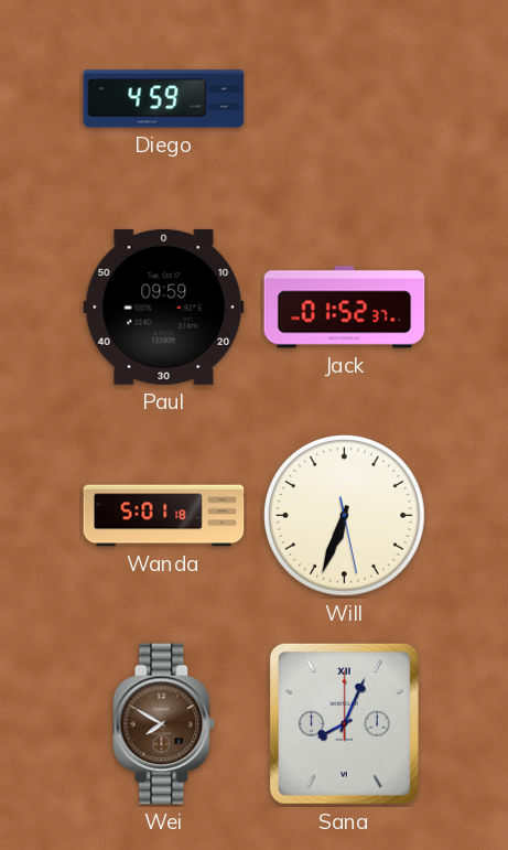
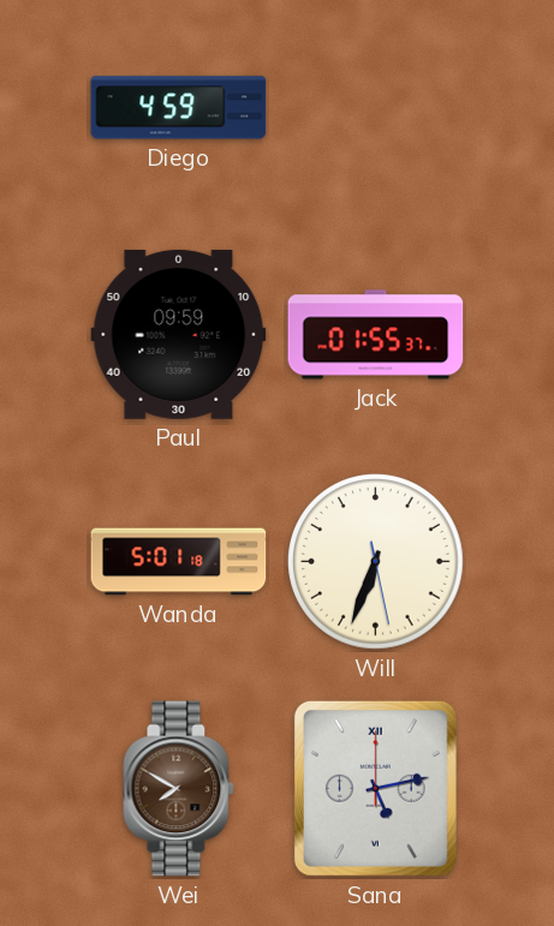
Jack: 01:52 -> 01:55
Sana: 8:04 -> 5:13
